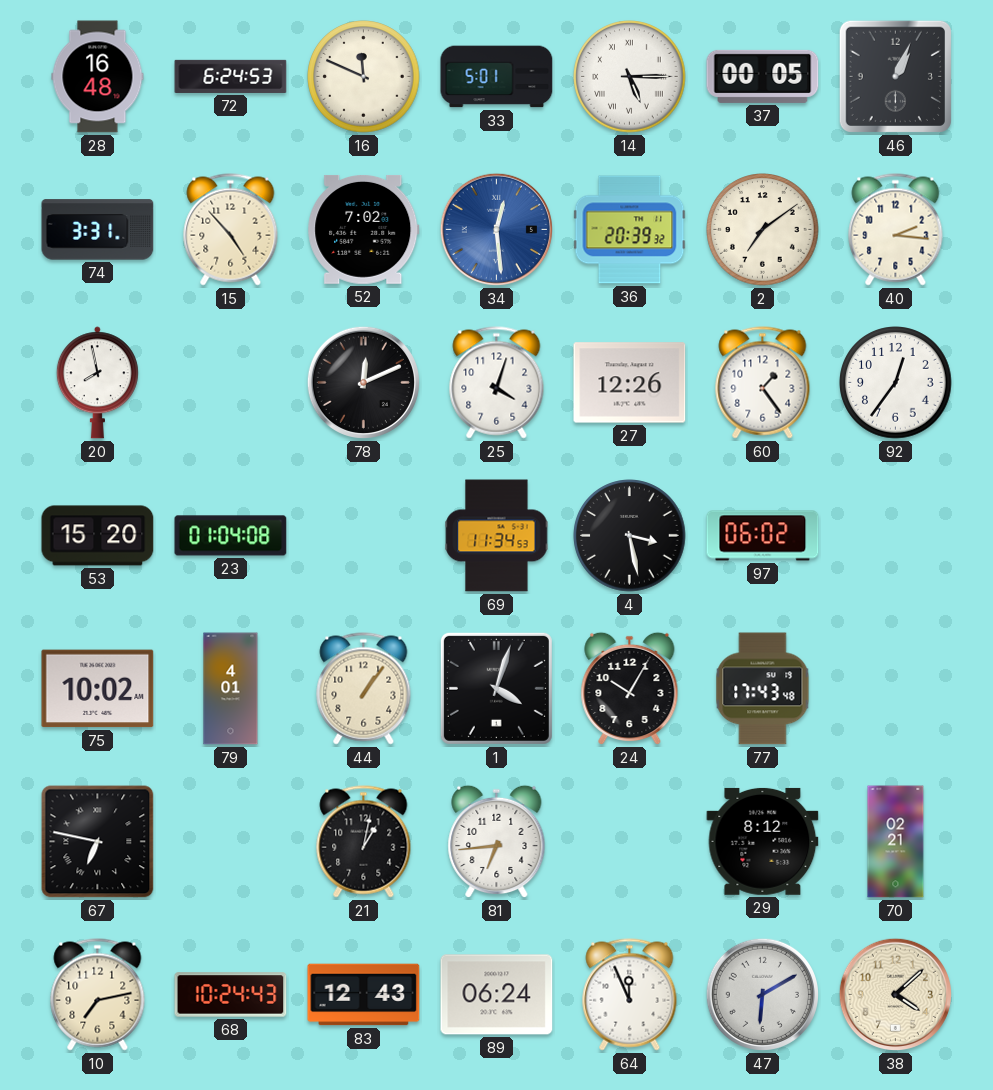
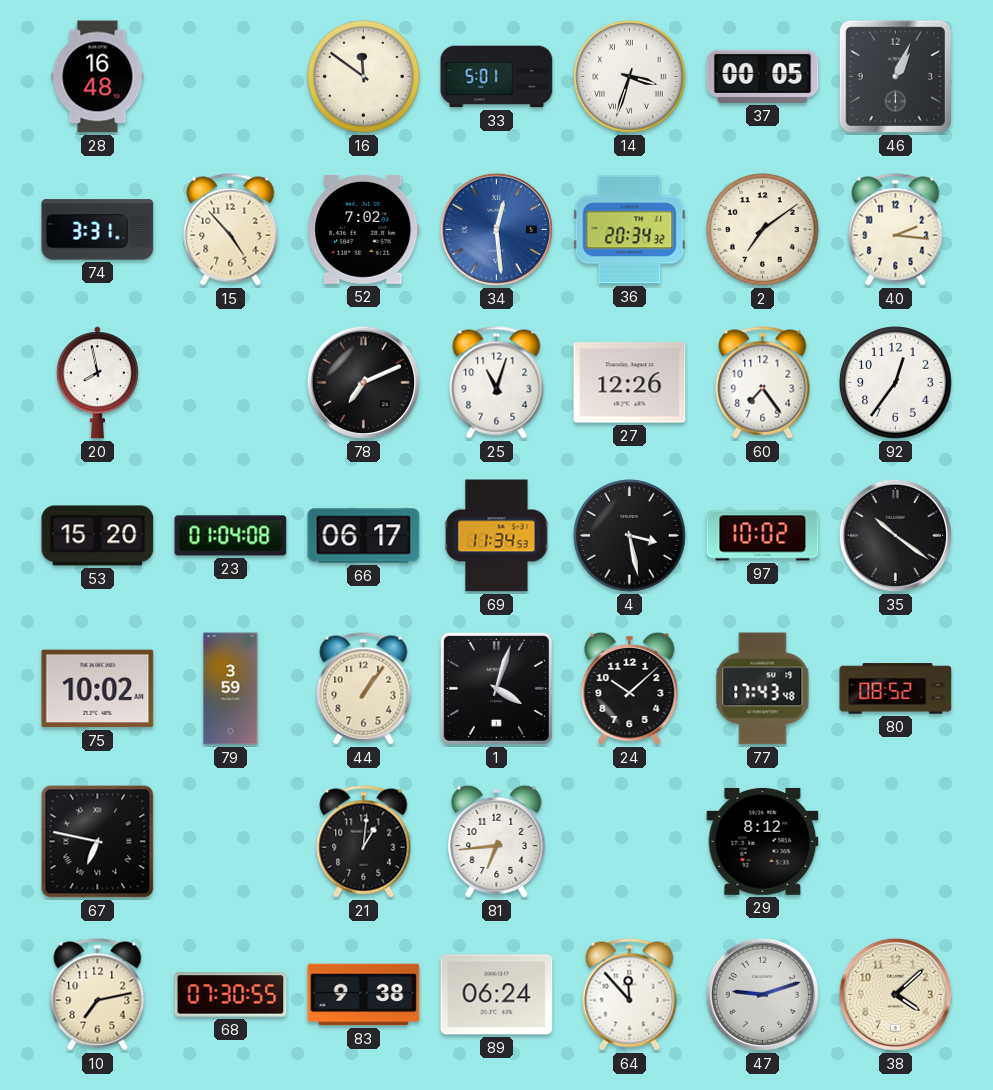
72: 6:24 -> none
16: 11:49 -> 11:51
14: 5:15 -> 3:33
36: 20:39 -> 20:34
78: 12:11 -> 7:11
25: 4:03 -> 11:03
60: 1:24 -> 7:24
66: none -> 06:17
97: 06:02 -> 10:02
35: none -> 10:21
79: 4:01 -> 3:59
24: 10:05 -> 10:08
80: none -> 08:52
21: 1:02 -> 1:01
70: 02:21 -> none
68: 10:24 -> 07:30
83: 12:43 -> 9:38
64: 11:56 -> 11:53
47: 6:10 -> 9:12
